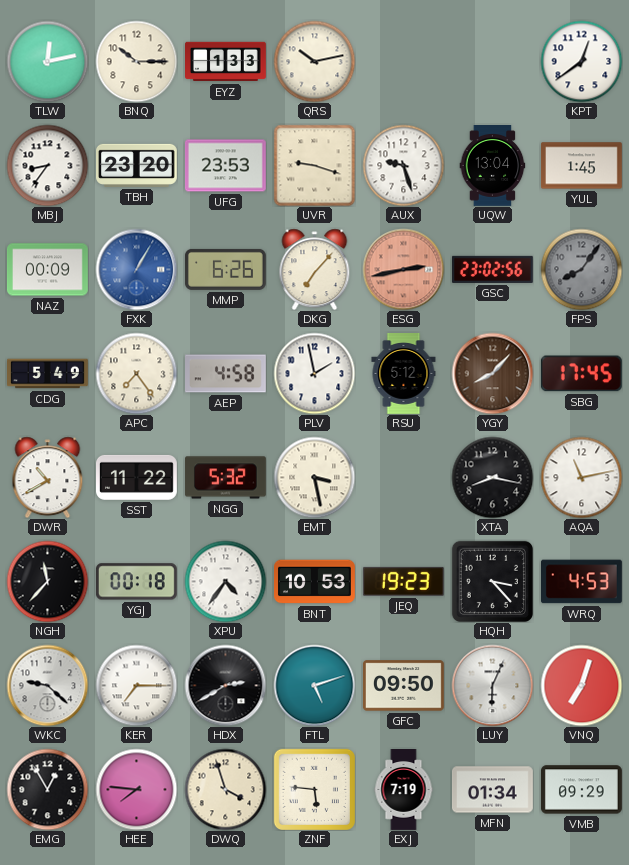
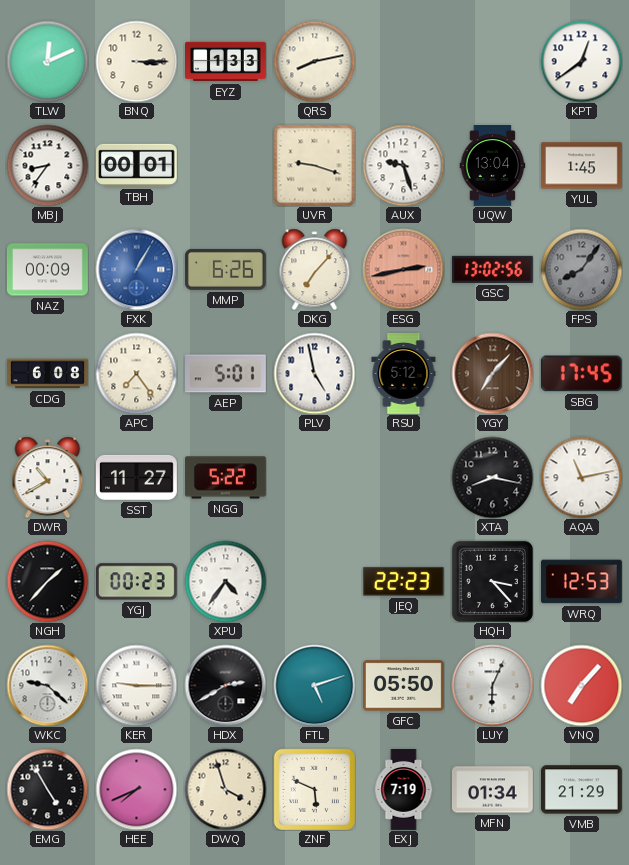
TLW: 12:13 -> 12:11
BNQ: 10:15 -> 3:15
QRS: 10:13 -> 8:13
TBH: 23:20 -> 00:01
UFG: 23:53 -> none
GSC: 23:02 -> 13:02
CDG: 5:49 -> 6:08
AEP: 4:58 -> 5:01
PLV: 1:58 -> 4:58
YGY: 8:07 -> 7:07
SST: 11:22 -> 11:27
NGG: 5:32 -> 5:22
EMT: 3:28 -> none
NGH: 11:37 -> 1:37
YGJ: 00:18 -> 00:23
BNT: 10:53 -> none
JEQ: 19:23 -> 22:23
WRQ: 4:53 -> 12:53
KER: 7:15 -> 9:15
GFC: 09:50 -> 05:50
VNQ: 7:03 -> 7:07
EMG: 12:55 -> 4:55
HEE: 7:46 -> 7:41
ZNF: 5:46 -> 5:49
VMB: 09:29 -> 21:29
